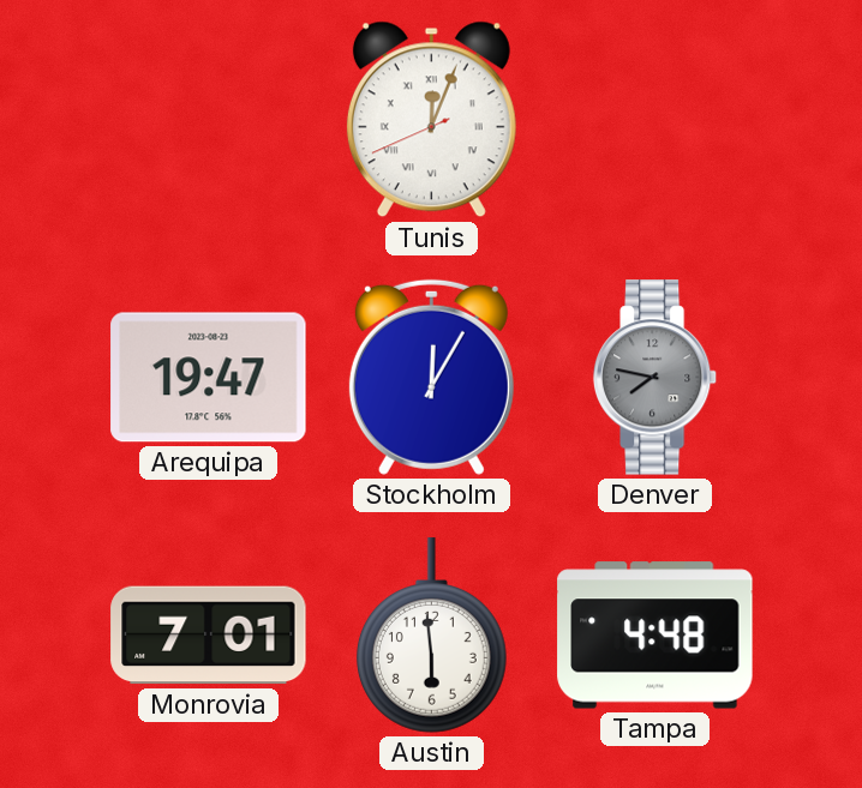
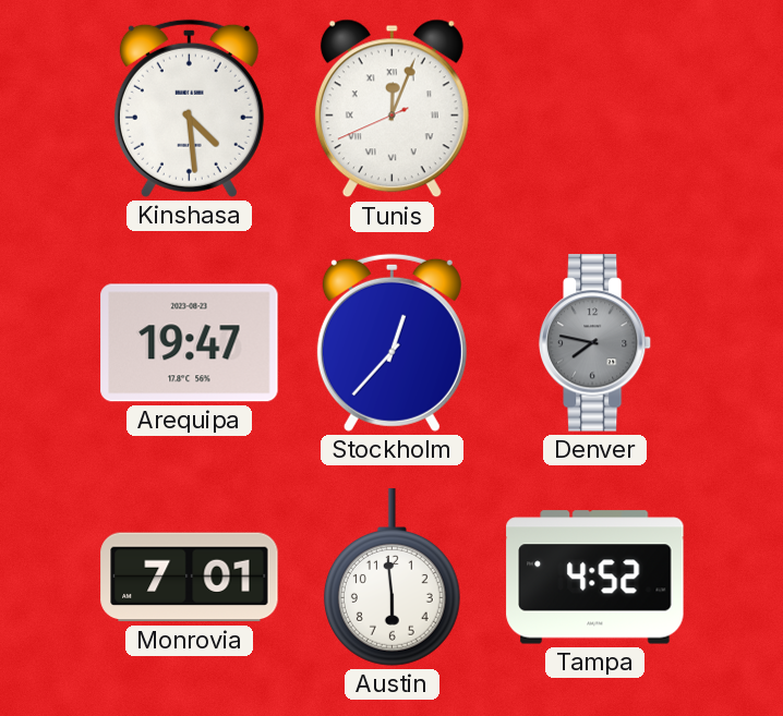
Kinshasa: none -> 4:29
Stockholm: 12:05 -> 12:37
Tampa: 4:48 -> 4:52
